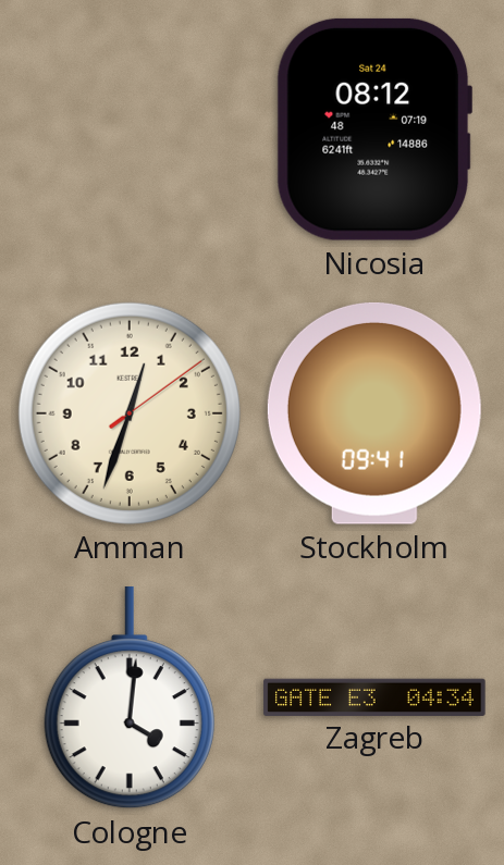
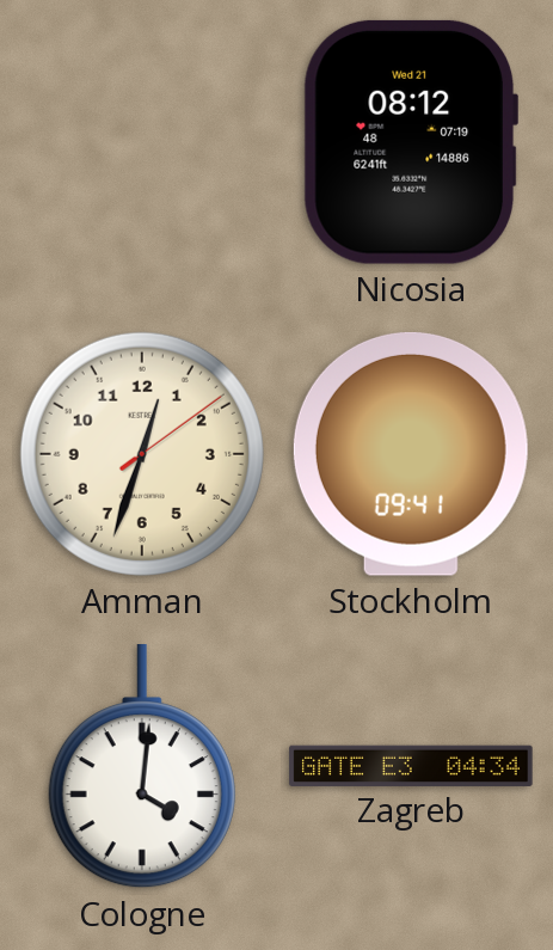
Nicosia date: Sat 24 -> Wed 21
